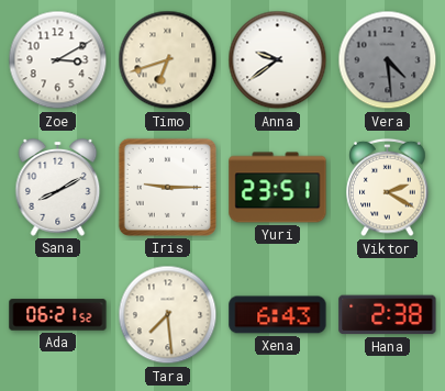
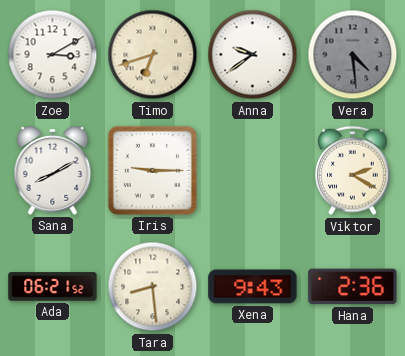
Yuri: 23:51 -> none
Tara: 7:29 -> 8:29
Xena: 6:43 -> 9:43
Hana: 2:38 -> 2:36
